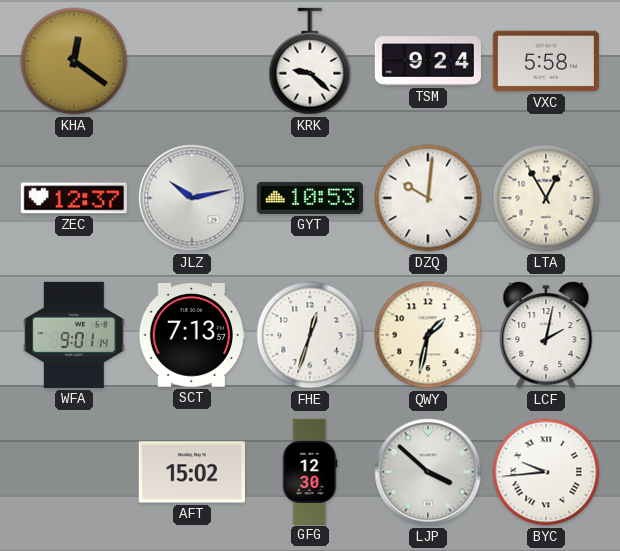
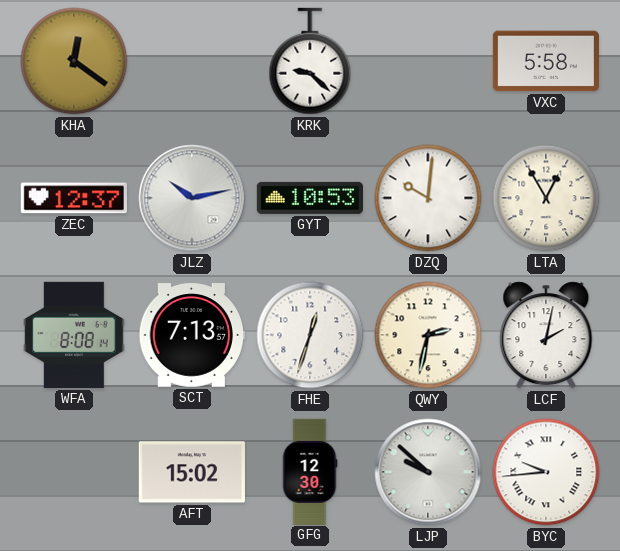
TSM: 9:24 -> none
WFA: 9:01 -> 8:08
QWY: 1:32 -> 2:32
LJP: 3:52 -> 9:52
